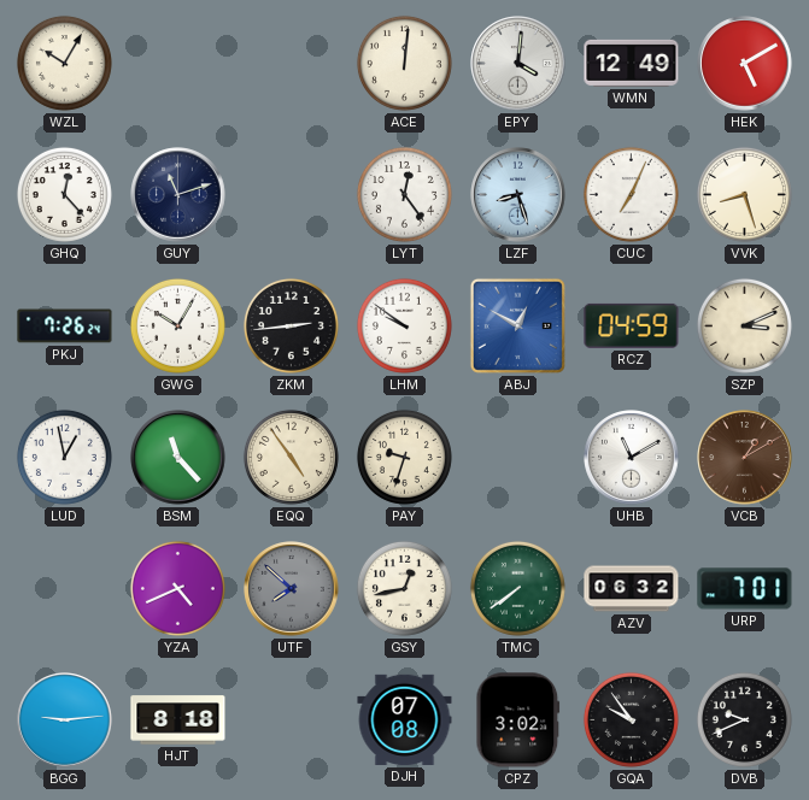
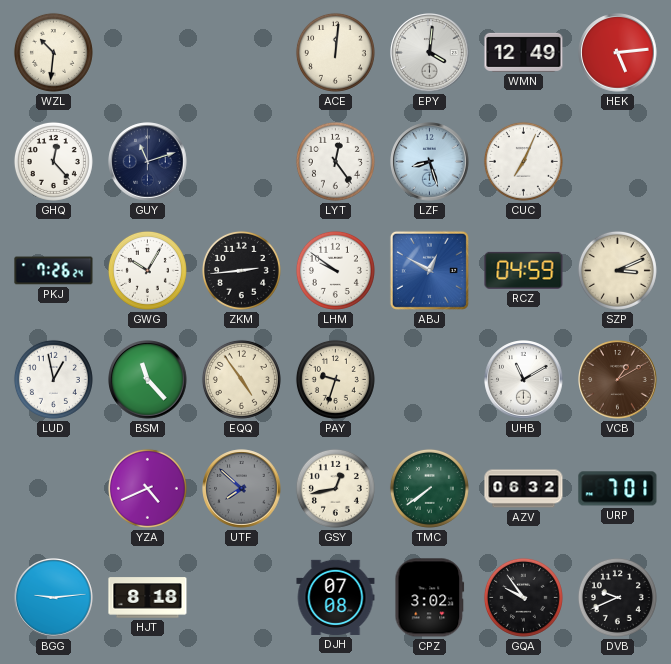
WZL: 10:05 -> 10:31
HEK: 5:10 -> 5:14
VVK: 8:27 -> none
